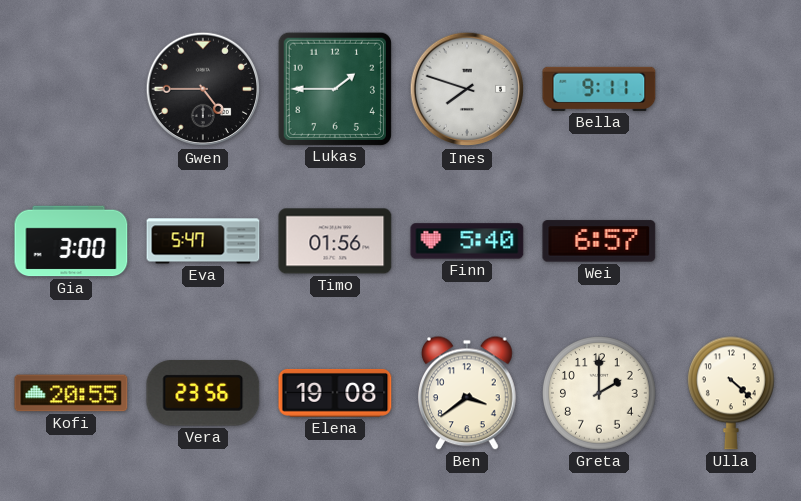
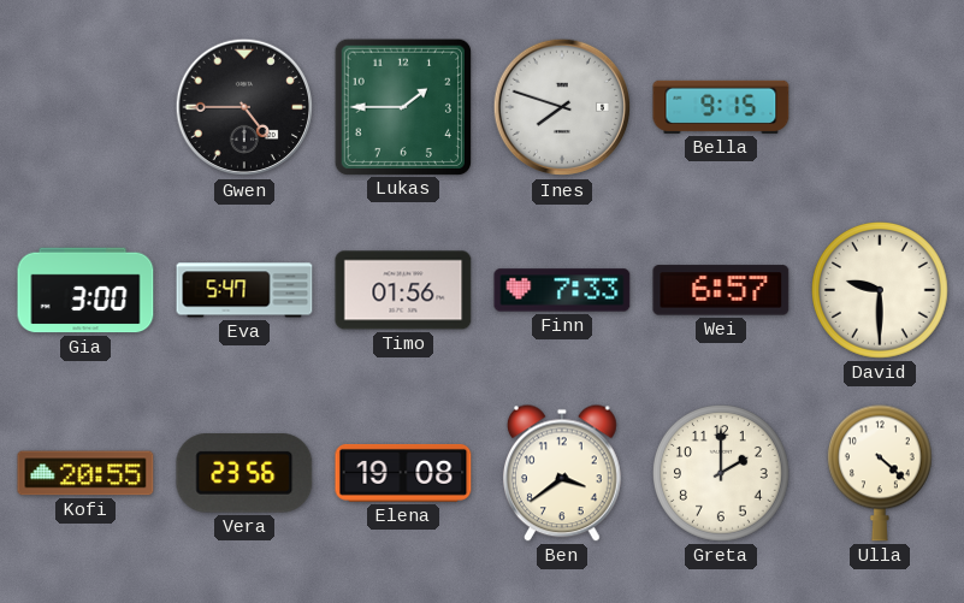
Bella: 9:11 -> 9:15
Finn: 5:40 -> 7:33
David: none -> 9:30
